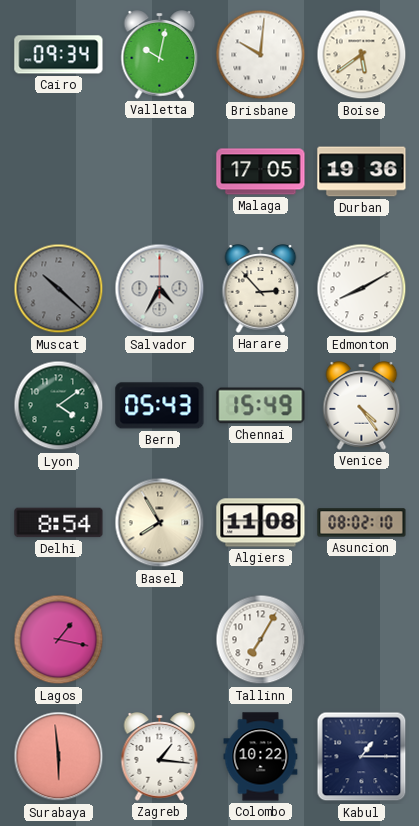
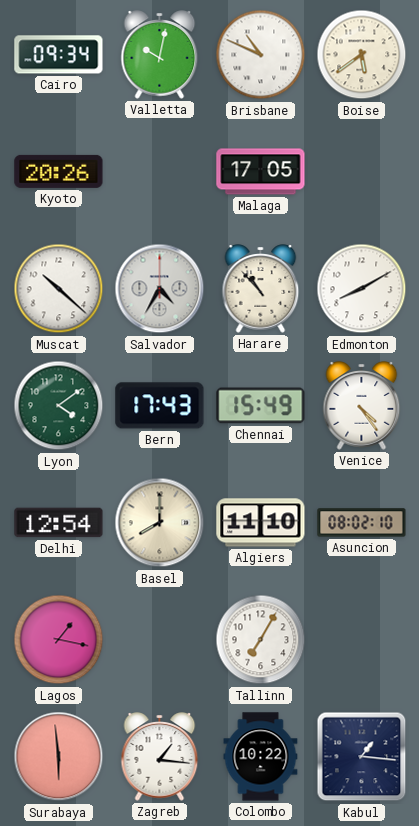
Brisbane: 10:01 -> 10:49
Kyoto: none -> 20:26
Durban: 19:36 -> none
Muscat dial: grey -> white
Harare: 2:53 -> 10:53
Bern: 05:43 -> 17:43
Delhi: 8:54 -> 12:54
Basel: 7:55 -> 8:00
Algiers: 11:08 -> 11:10
Kabul: 1:15 -> 1:16
